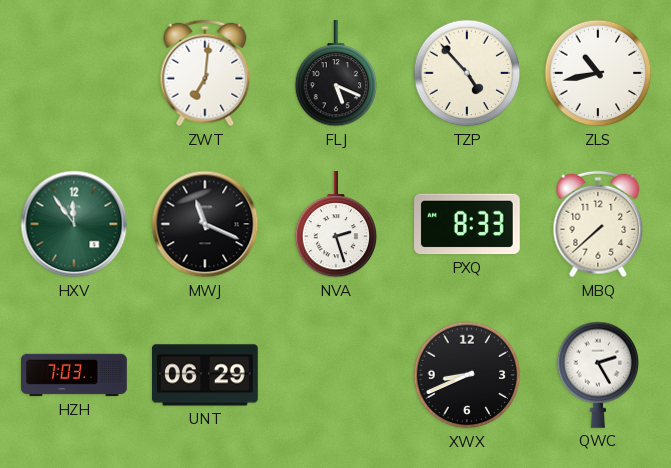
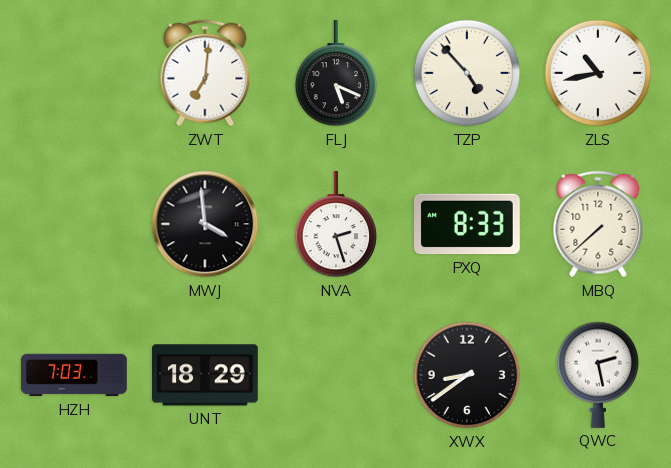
HXV: 11:54 -> none
MWJ: 11:19 -> 3:59
UNT: 06:29 -> 18:29
XWX: 8:41 -> 8:39
QWC: 2:25 -> 2:28
